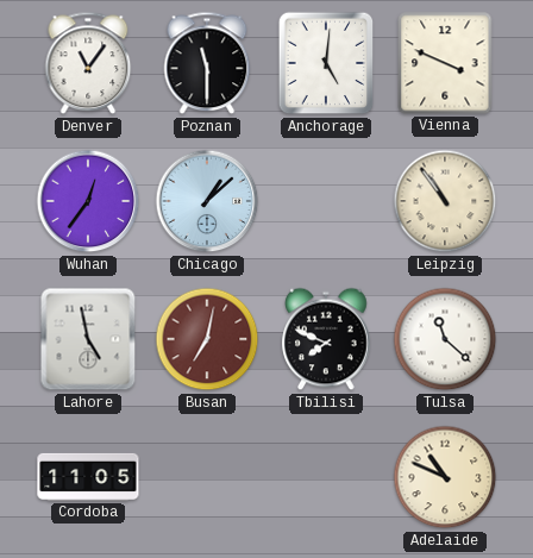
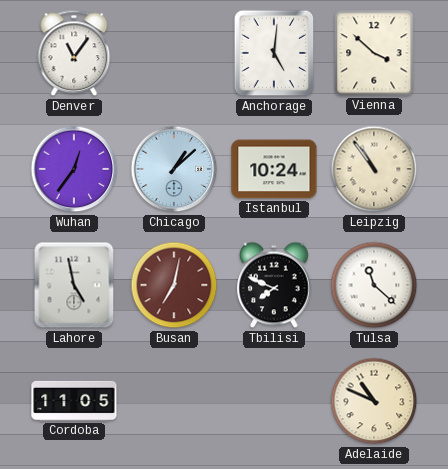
Poznan: 11:30 -> none
Vienna: 3:49 -> 3:52
Istanbul: none -> 10:24
